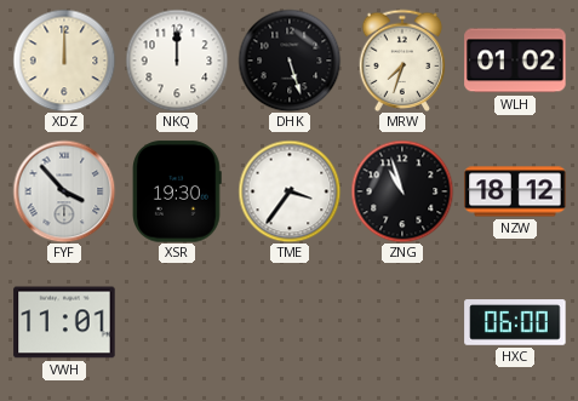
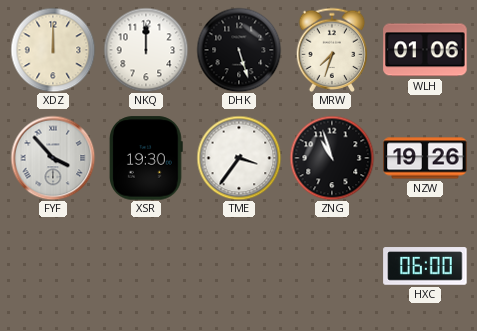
WLH: 01:02 -> 01:06
NZW: 18:12 -> 19:26
VWH: 11:01 -> none
